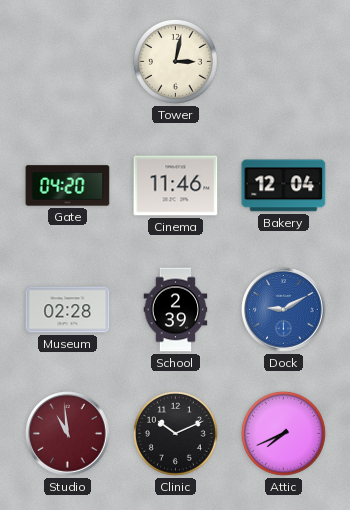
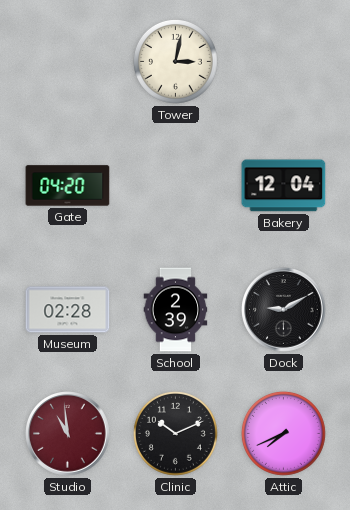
Cinema: 11:46 -> none
Dock dial: blue -> black
